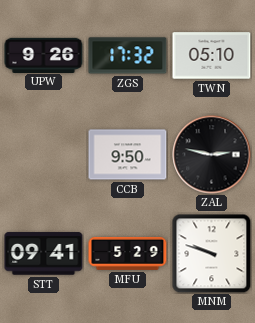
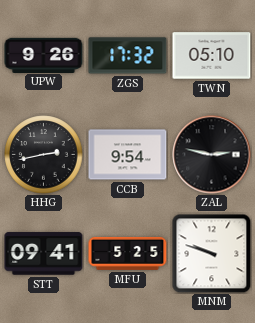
HHG: none -> 2:43
CCB: 9:50 -> 9:54
MFU: 5:29 -> 5:25
